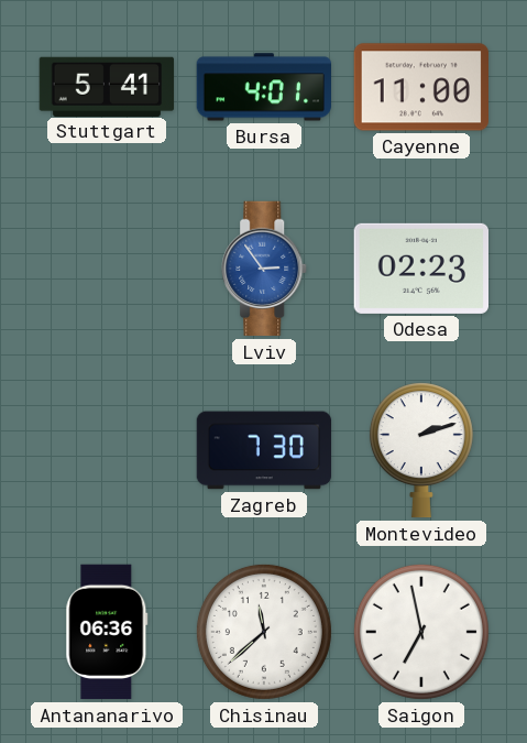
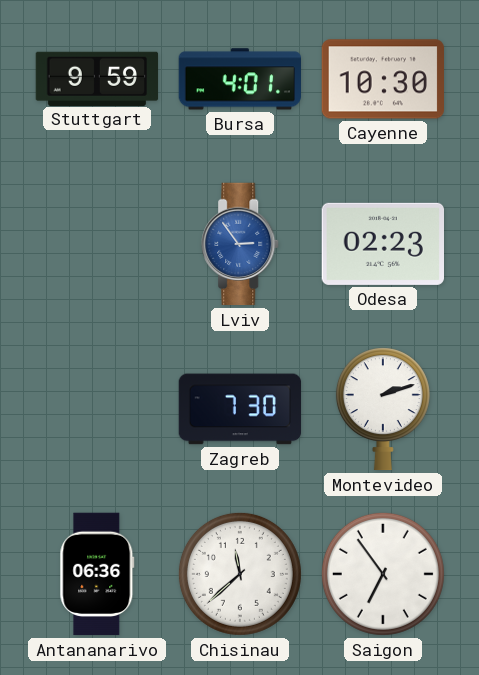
Stuttgart: 5:41 -> 9:59
Cayenne: 11:00 -> 10:30
Saigon: 6:58 -> 6:54
